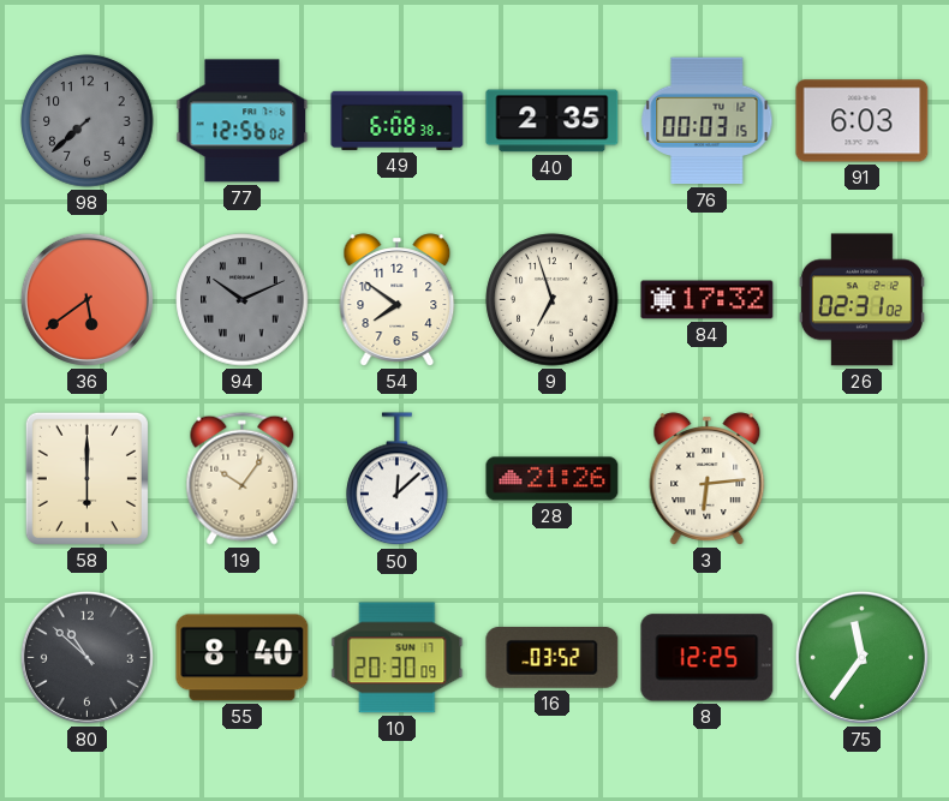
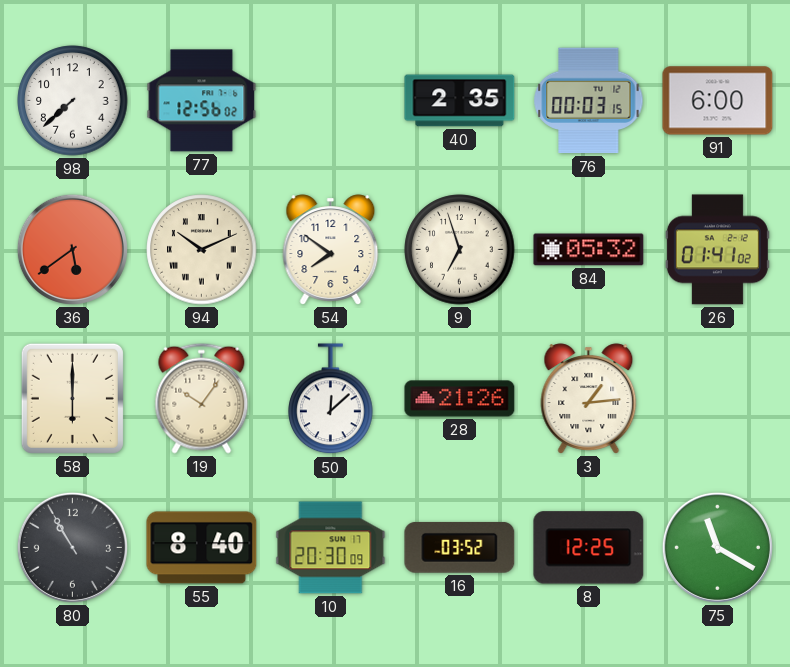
98 dial: grey -> white
49: 6:08 -> none
91: 6:03 -> 6:00
94 dial: grey -> cream
84: 17:32 -> 05:32
26: 02:31 -> 01:41
3: 6:14 -> 1:14
80: 10:52 -> 10:55
75: 11:36 -> 11:20
